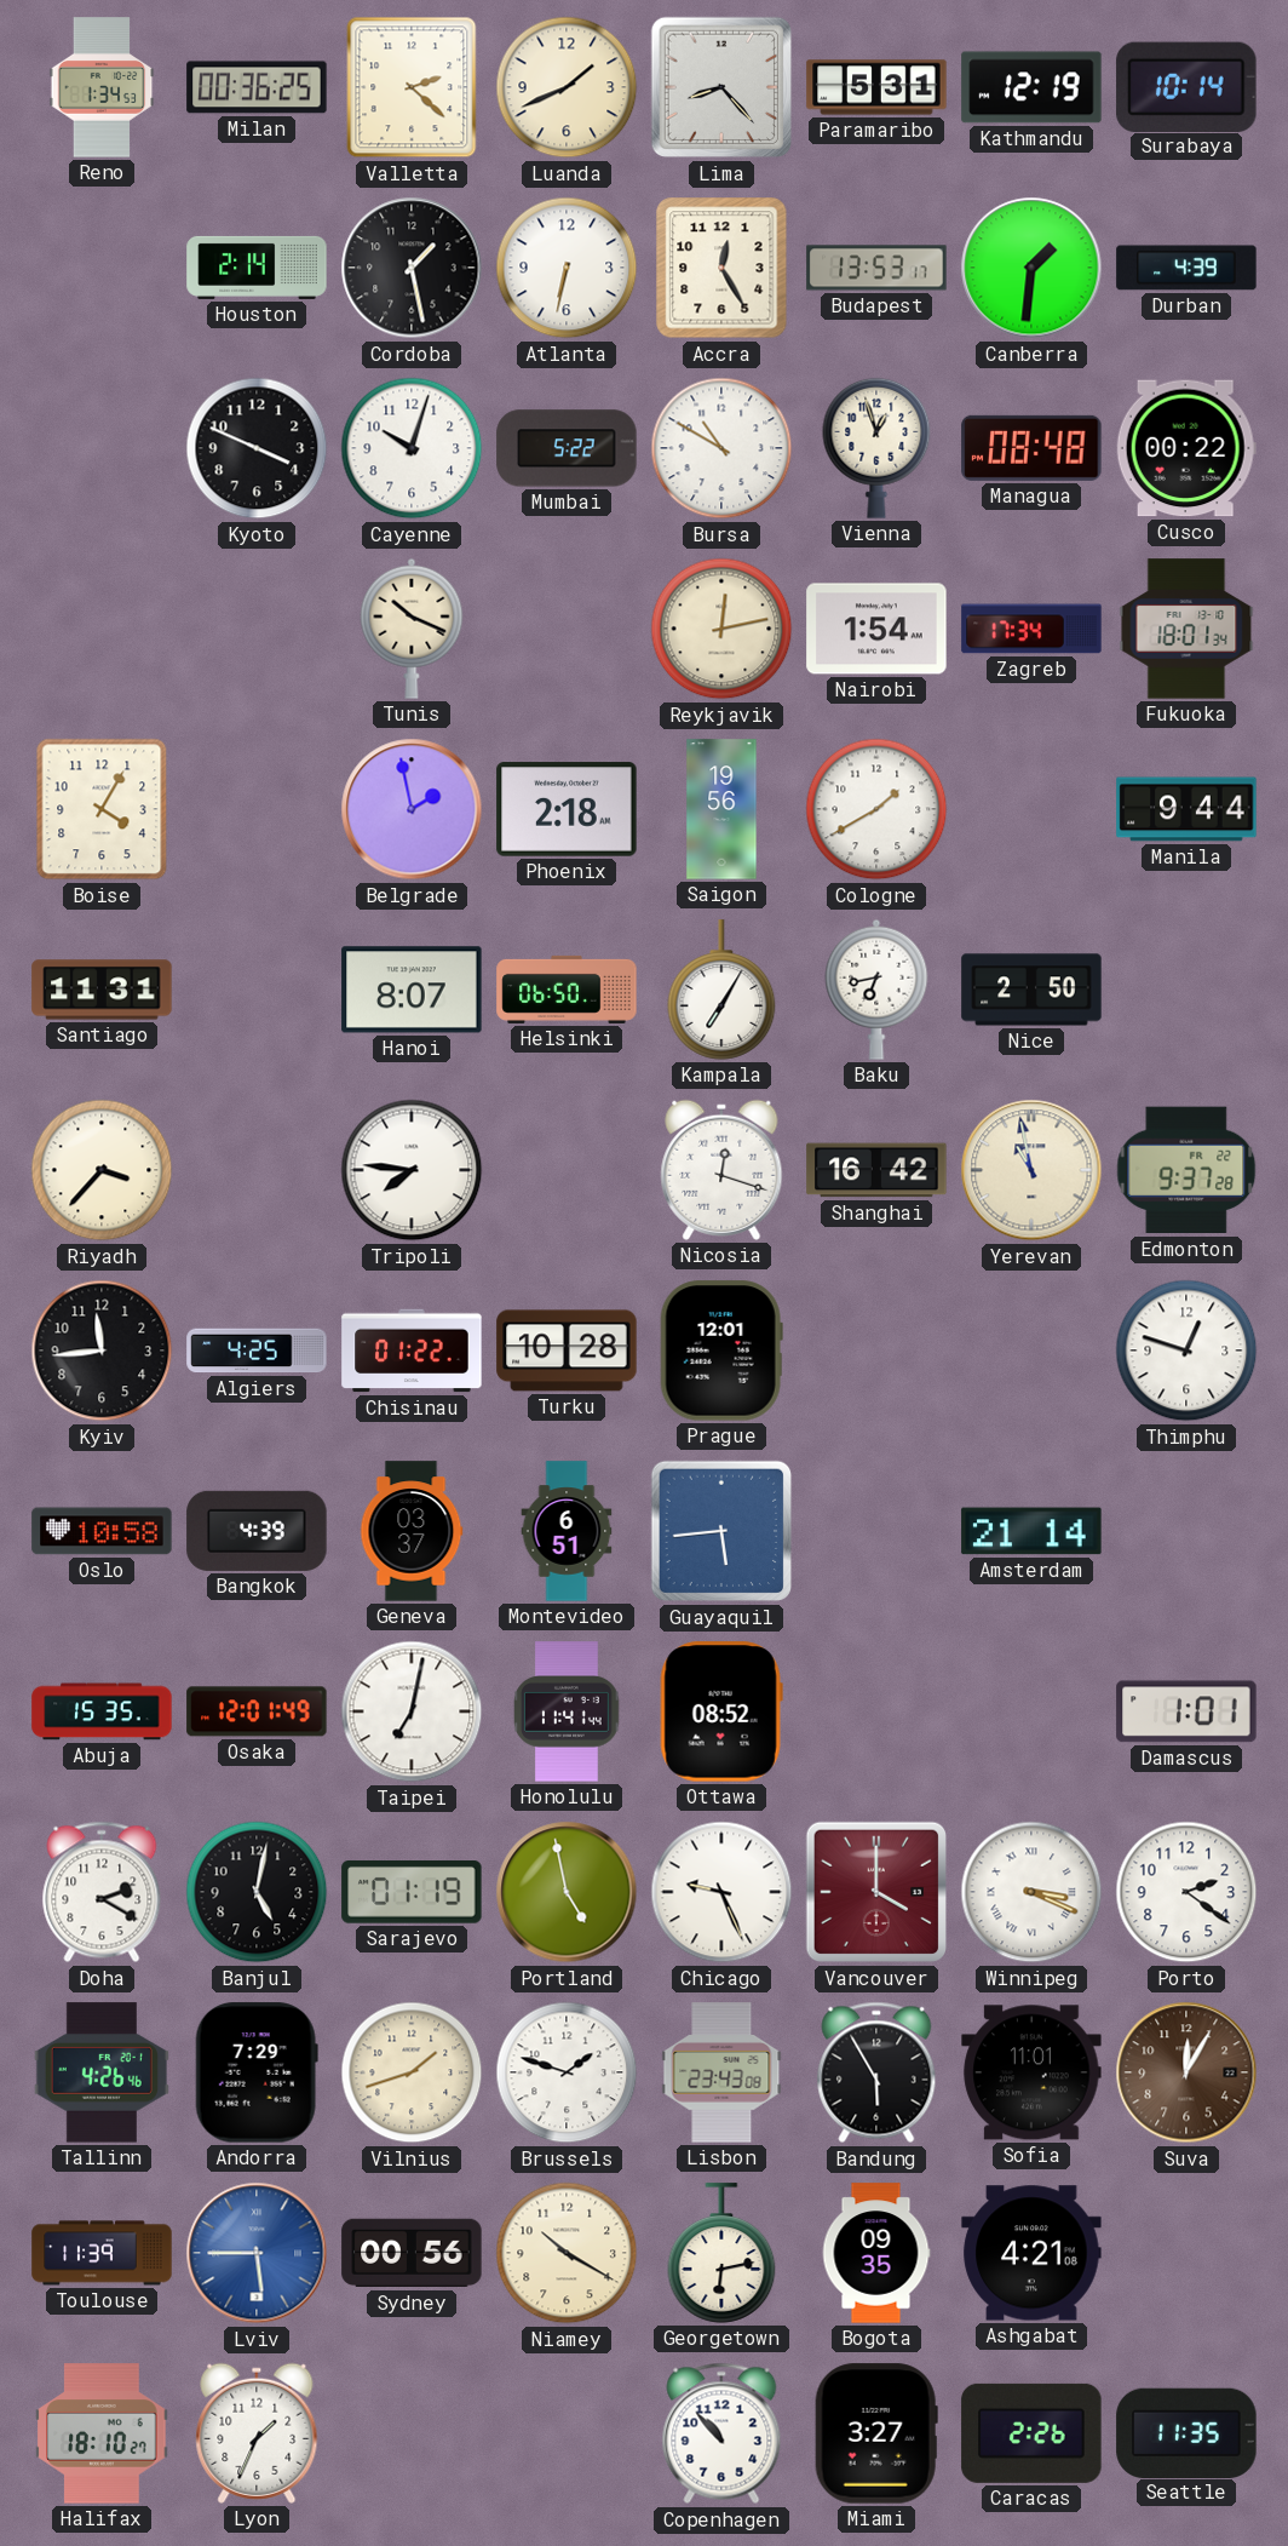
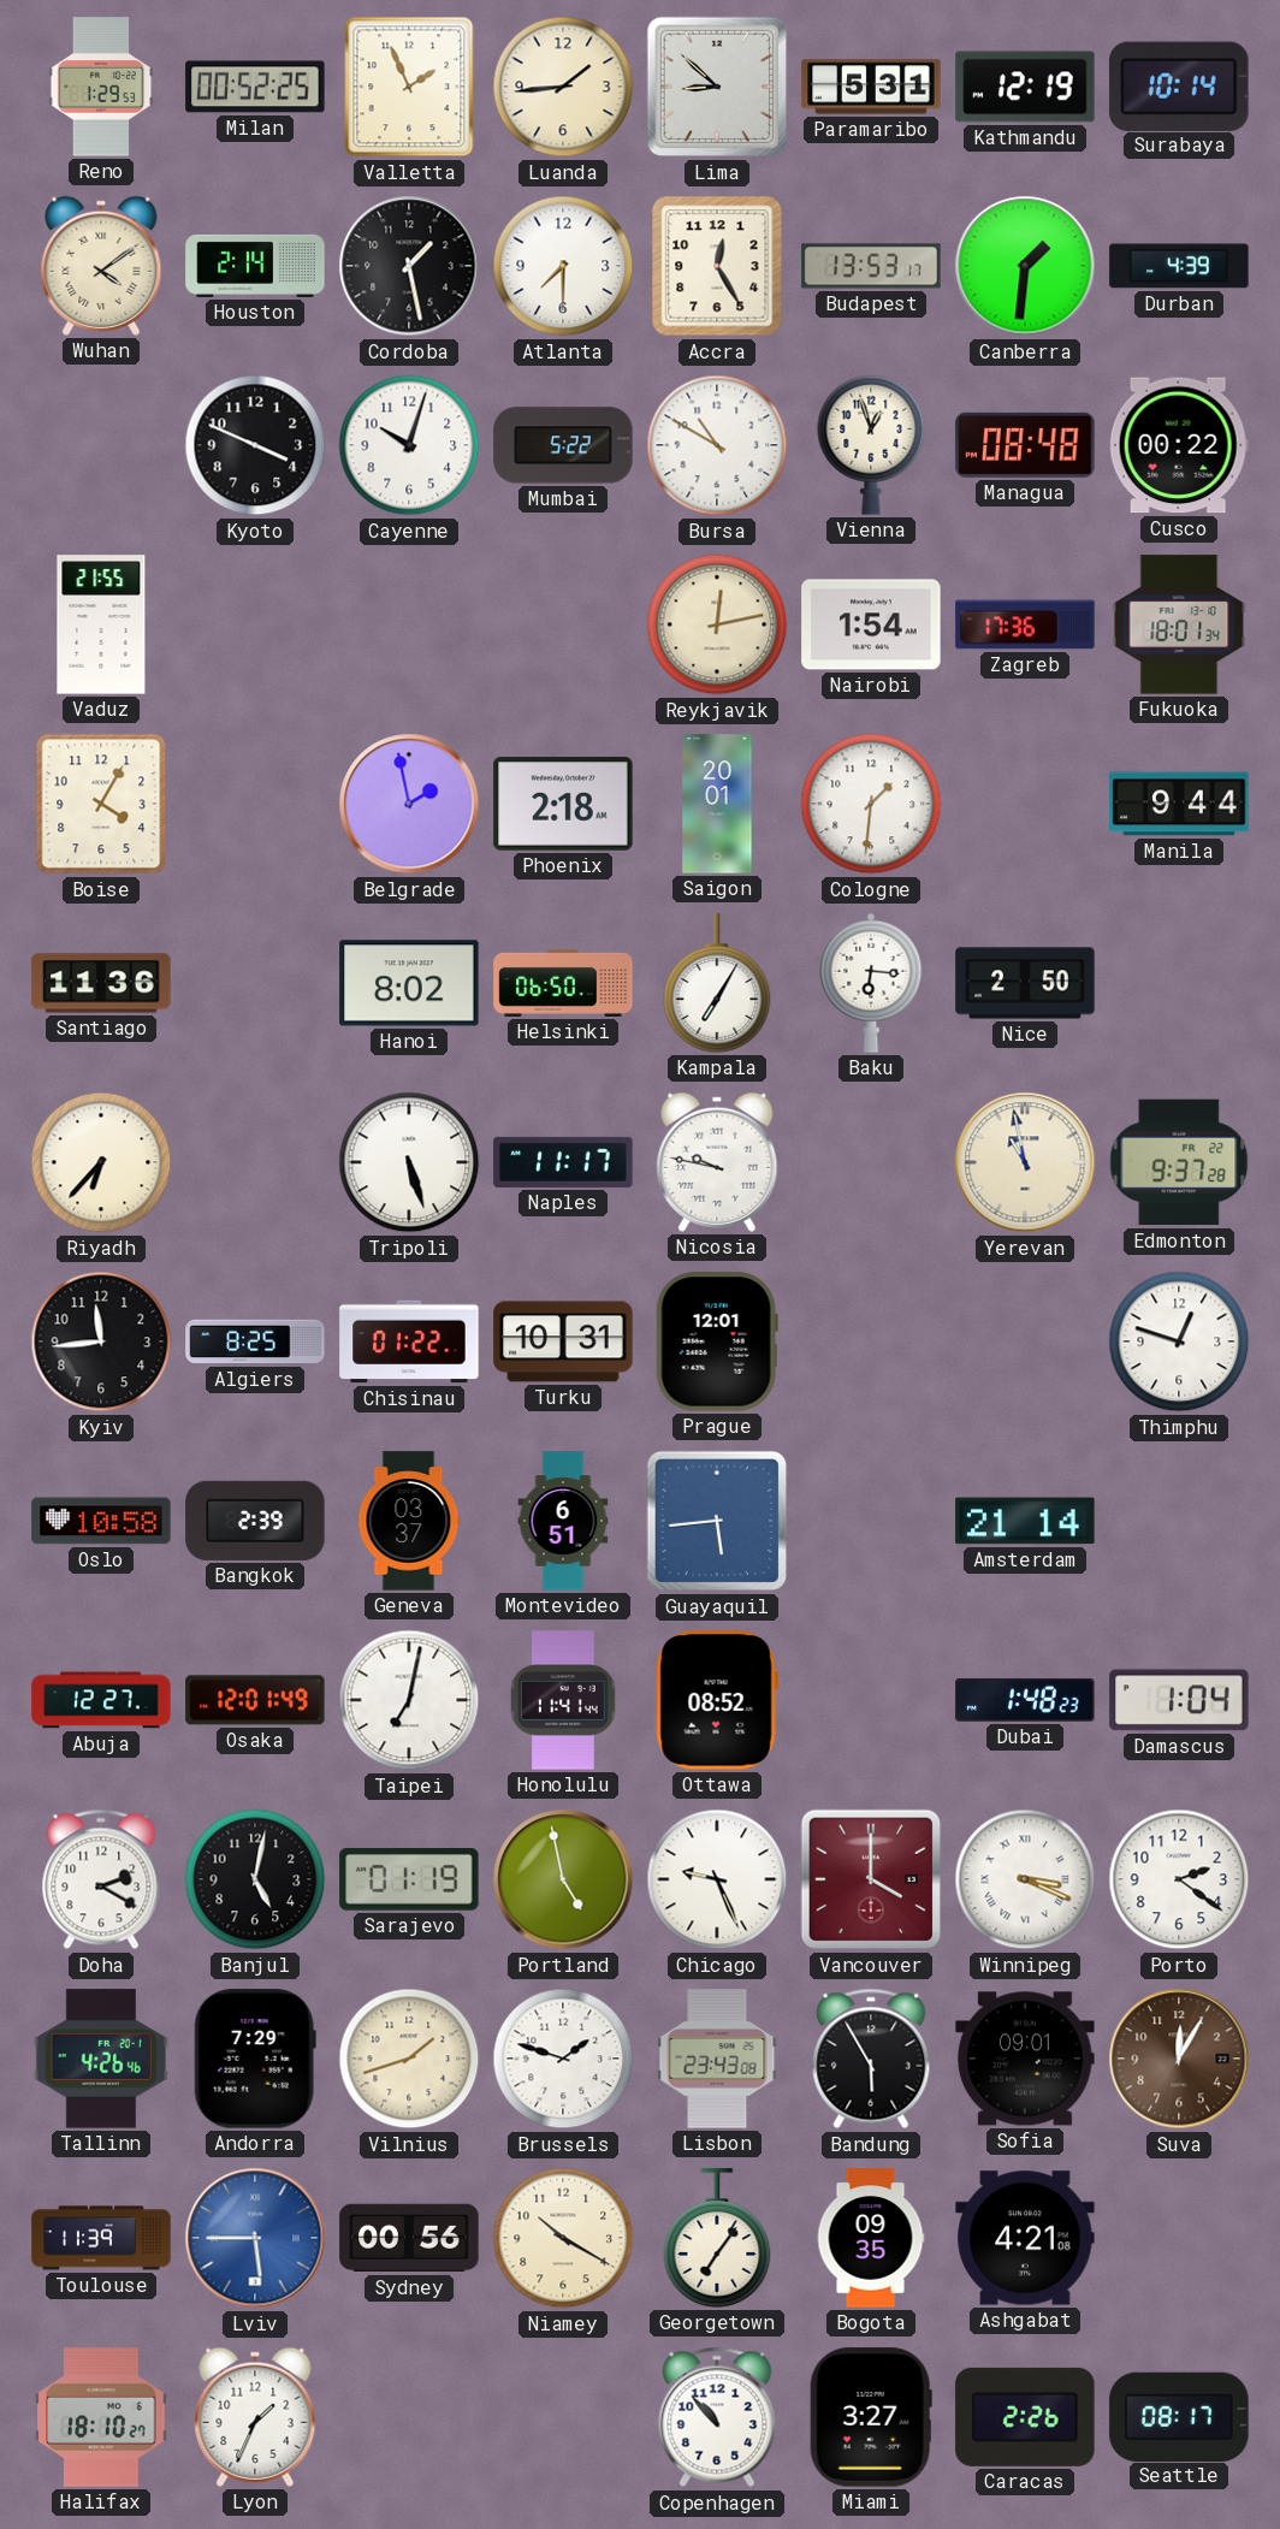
Reno: 1:34 -> 1:29
Milan: 00:36 -> 00:52
Valletta: 2:22 -> 1:56
Luanda: 1:41 -> 1:44
Lima: 8:23 -> 8:52
Wuhan: none -> 4:09
Atlanta: 6:32 -> 7:30
Vaduz: none -> 21:55
Tunis: 10:19 -> none
Zagreb: 17:34 -> 17:36
Saigon: 19:56 -> 20:01
Cologne: 1:40 -> 1:31
Santiago: 11:31 -> 11:36
Hanoi: 8:07 -> 8:02
Baku: 6:43 -> 6:16
Riyadh: 3:37 -> 6:37
Tripoli: 7:46 -> 5:27
Naples: none -> 11:17
Nicosia: 12:18 -> 9:47
Shanghai: 16:42 -> none
Algiers: 4:25 -> 8:25
Turku: 10:28 -> 10:31
Bangkok: 4:39 -> 2:39
Abuja: 15:35 -> 12:27
Dubai: none -> 1:48
Damascus: 1:01 -> 1:04
Sofia: 11:01 -> 09:01
Georgetown: 6:13 -> 7:06
Seattle: 11:35 -> 08:17
